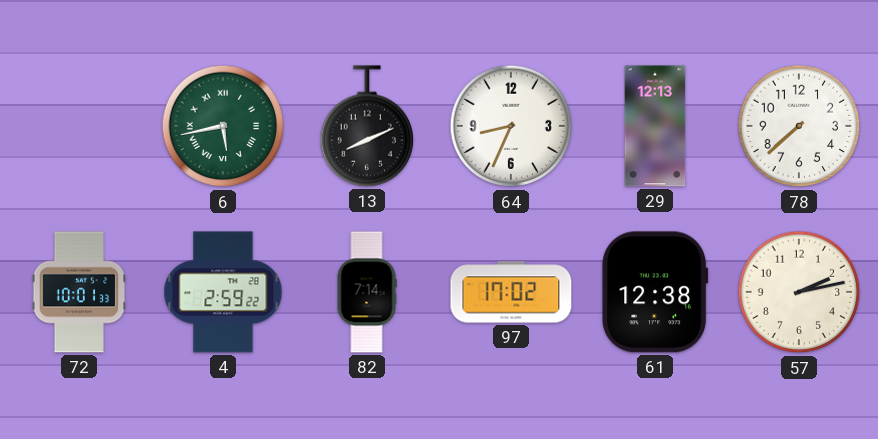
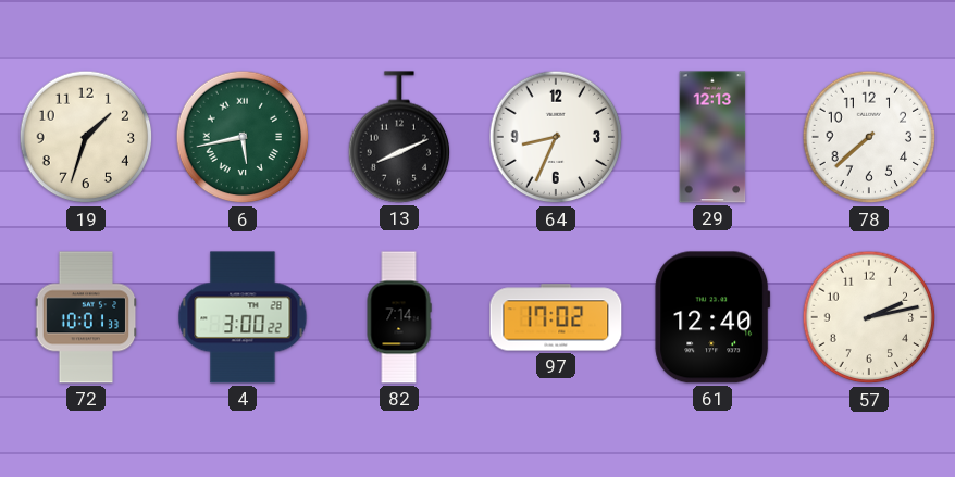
19: none -> 1:33
4: 2:59 -> 3:00
61: 12:38 -> 12:40
